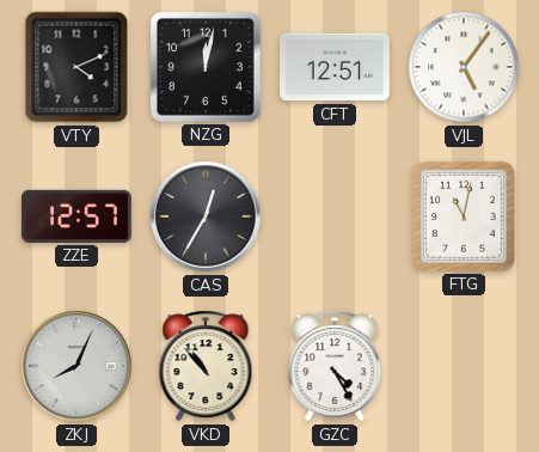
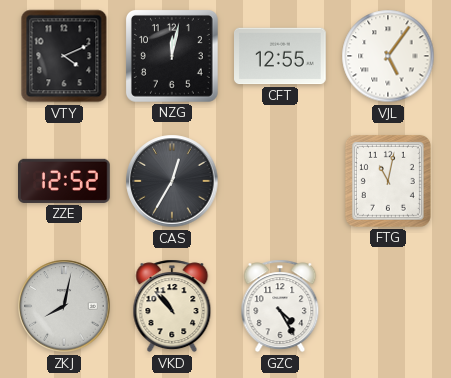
CFT: 12:51 -> 12:55
ZZE: 12:57 -> 12:52
ZKJ: 8:04 -> 8:02
